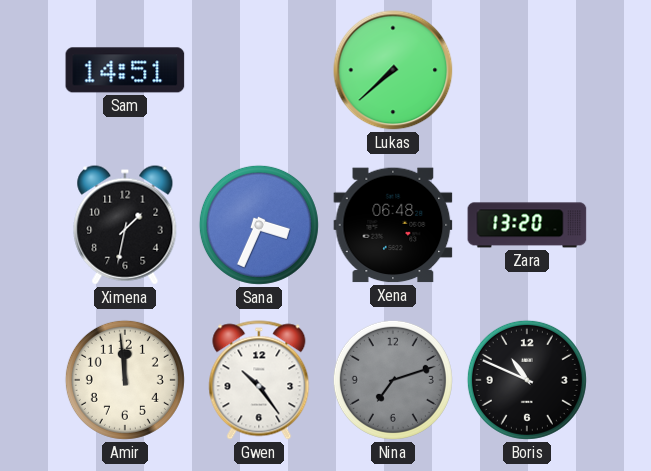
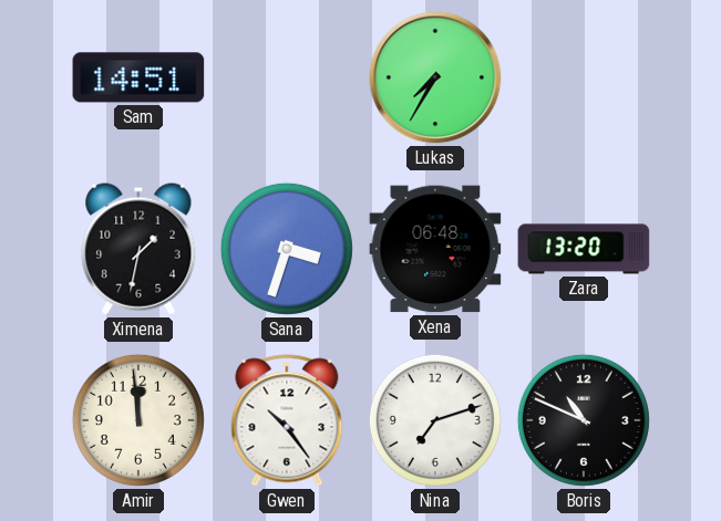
Lukas: 7:38 -> 7:35
Sana: 3:34 -> 3:33
Nina dial: grey -> white
